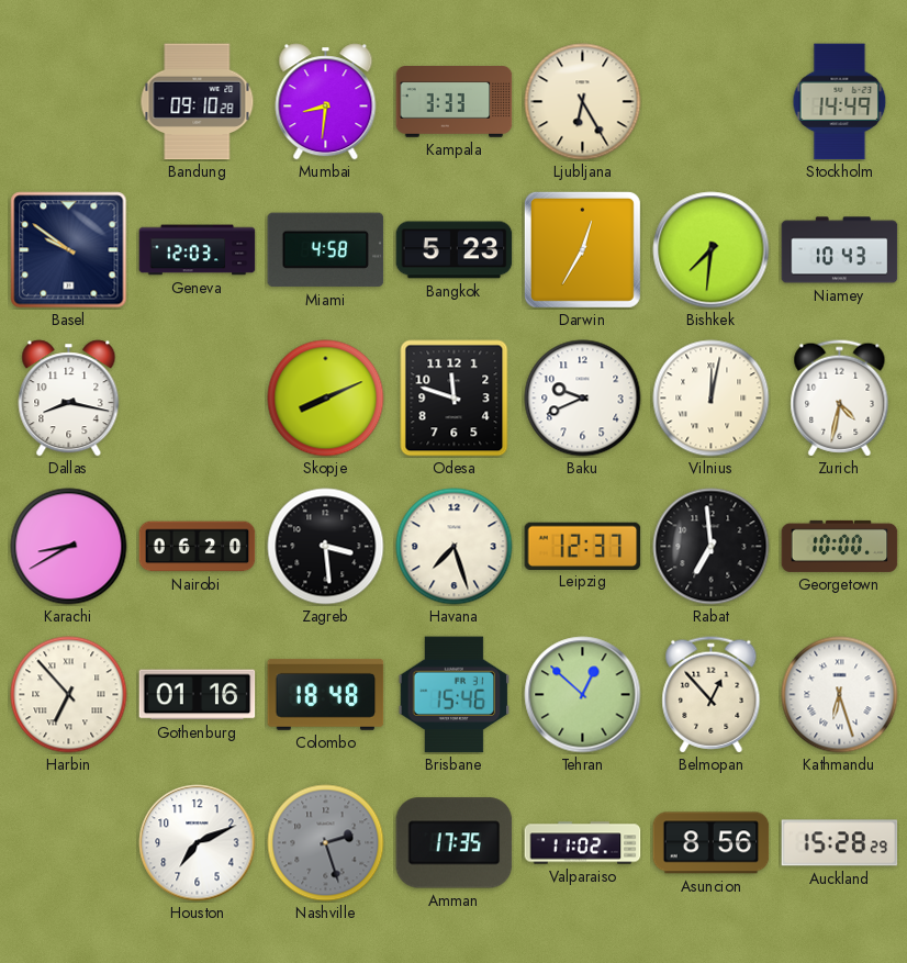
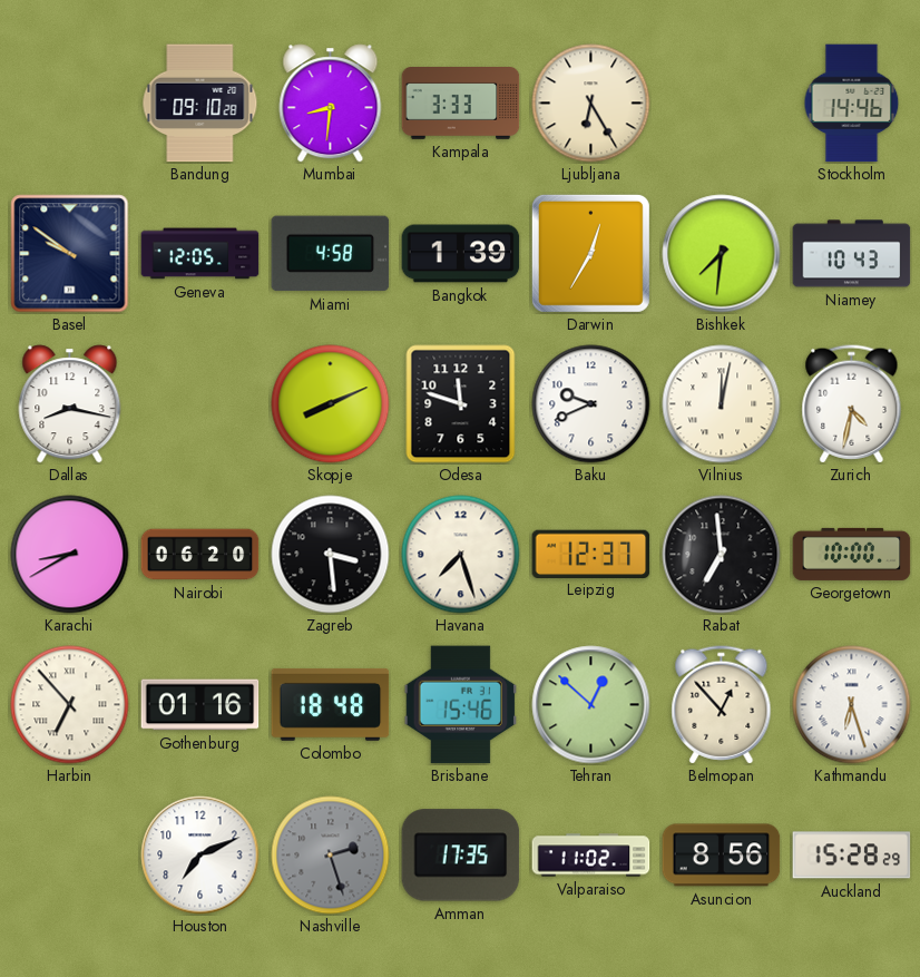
Stockholm: 14:49 -> 14:46
Geneva: 12:03 -> 12:05
Bangkok: 5:23 -> 1:39
